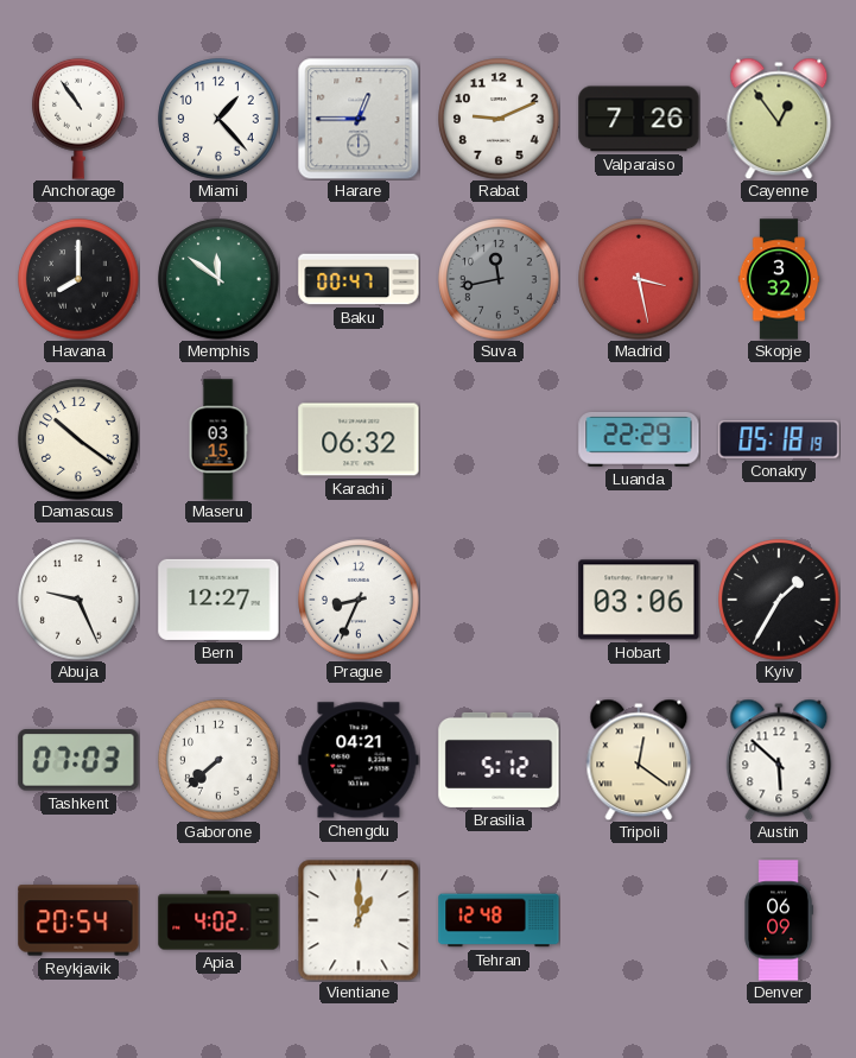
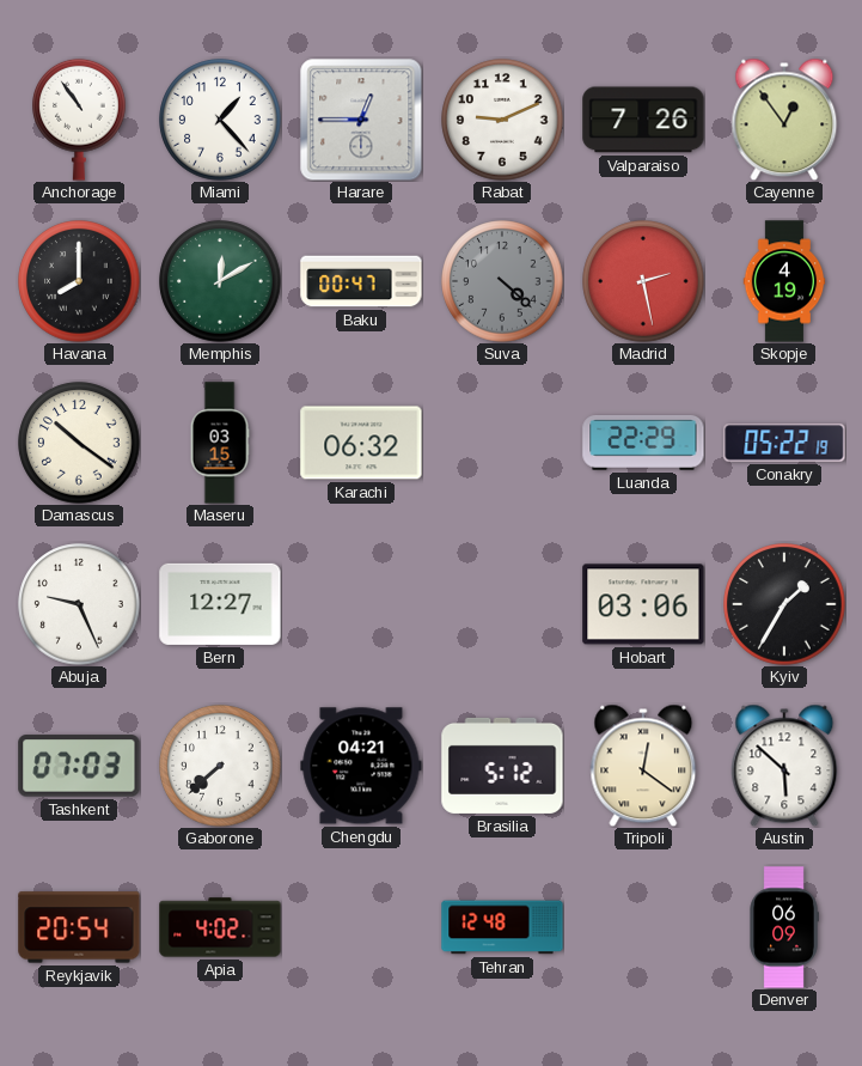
Memphis: 11:51 -> 12:10
Suva: 11:43 -> 4:22
Madrid: 3:28 -> 2:28
Skopje: 3:32 -> 4:19
Conakry: 05:18 -> 05:22
Prague: 8:34 -> none
Vientiane: 1:00 -> none
